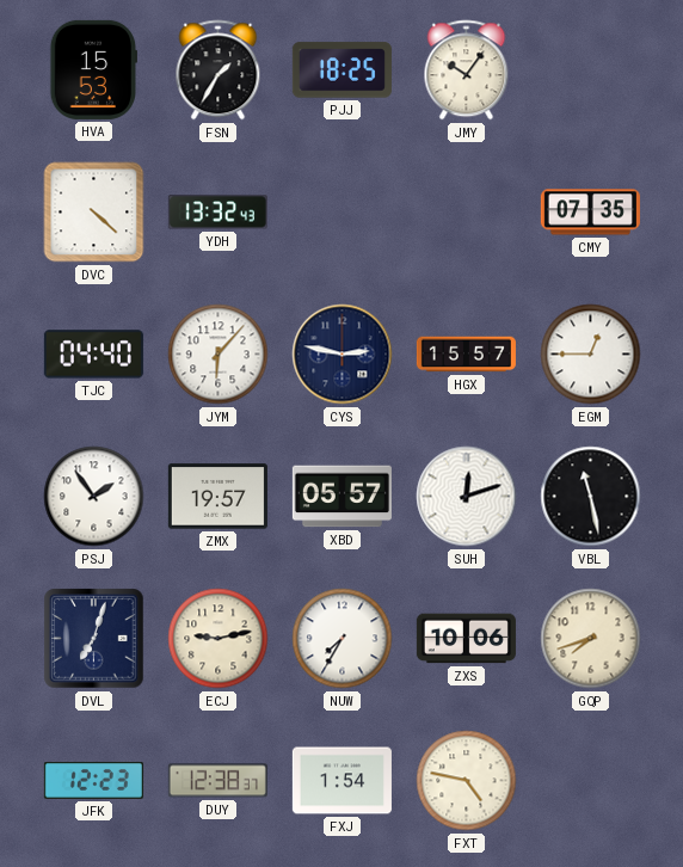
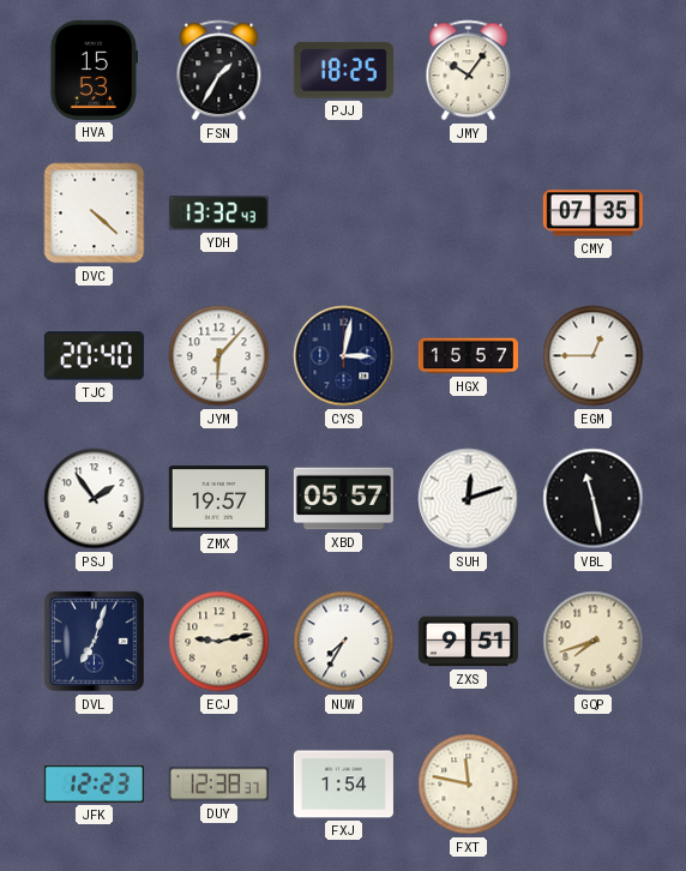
TJC: 04:40 -> 20:40
CYS: 2:47 -> 3:02
ZXS: 10:06 -> 9:51
FXT: 4:47 -> 11:47
